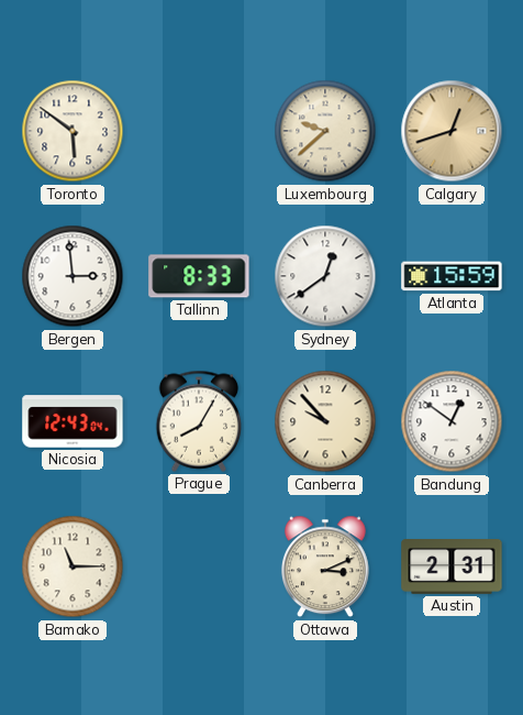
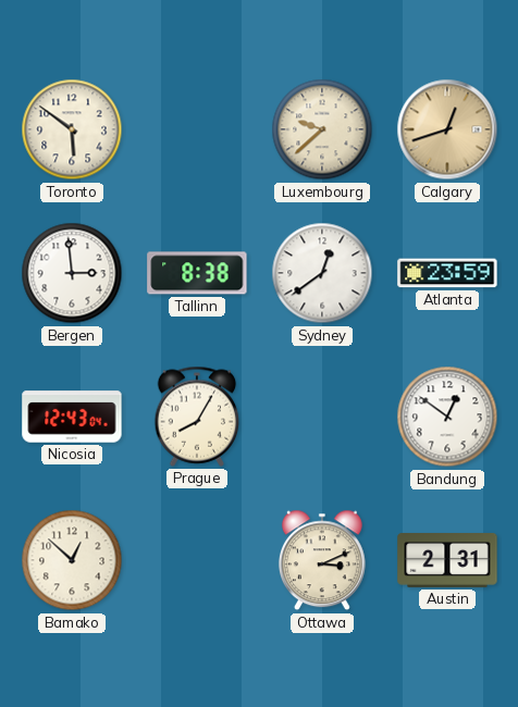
Tallinn: 8:33 -> 8:38
Atlanta: 15:59 -> 23:59
Canberra: 9:53 -> none
Bamako: 11:15 -> 12:52
